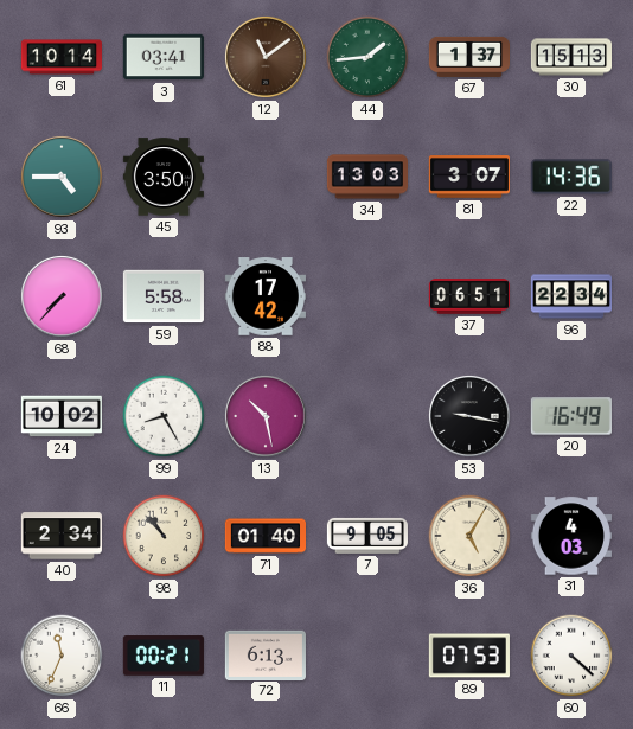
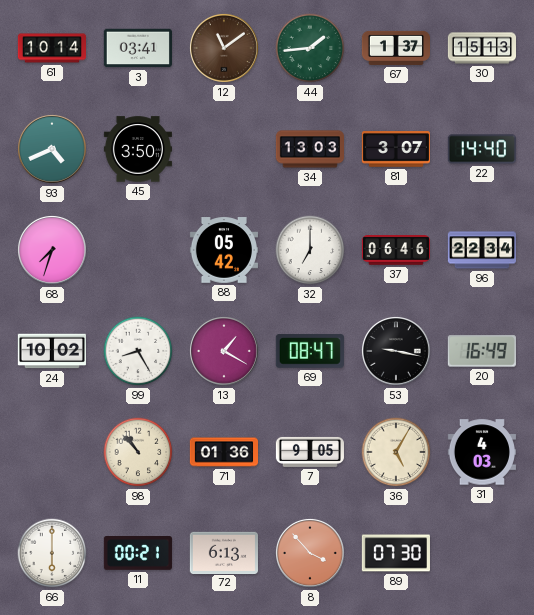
93: 4:45 -> 4:41
22: 14:36 -> 14:40
68: 7:37 -> 7:33
59: 5:58 -> none
88: 17:42 -> 05:42
32: none -> 7:00
37: 06:51 -> 06:46
13: 10:28 -> 1:20
69: none -> 08:47
40: 2:34 -> none
71: 01:40 -> 01:36
66: 11:34 -> 6:00
8: none -> 3:53
89: 07:53 -> 07:30
60: 4:22 -> none
